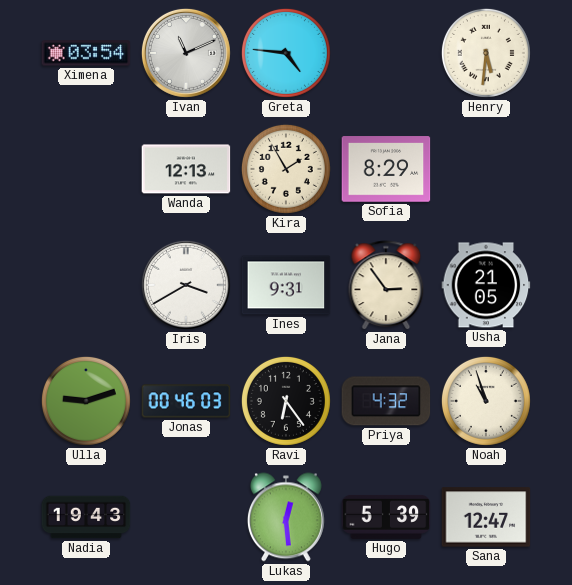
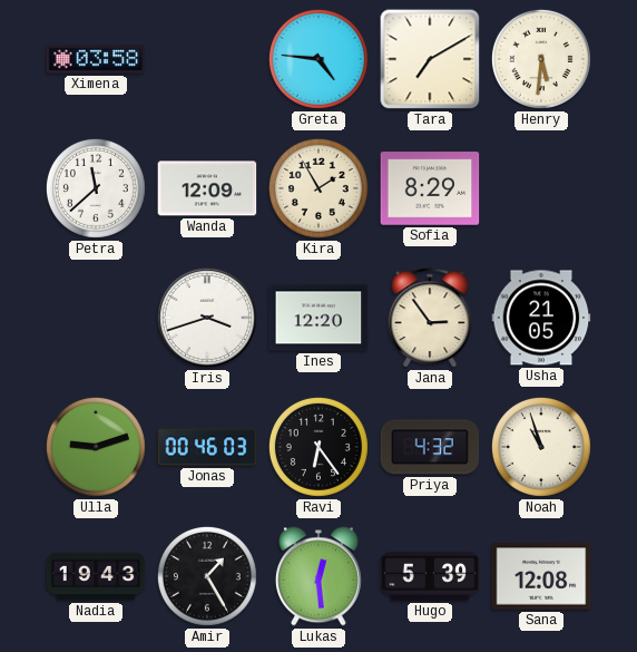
Ximena: 03:54 -> 03:58
Ivan: 11:11 -> none
Tara: none -> 7:10
Petra: none -> 11:38
Wanda: 12:13 -> 12:09
Iris: 3:40 -> 3:42
Ines: 9:31 -> 12:20
Amir: none -> 1:25
Sana: 12:47 -> 12:08
